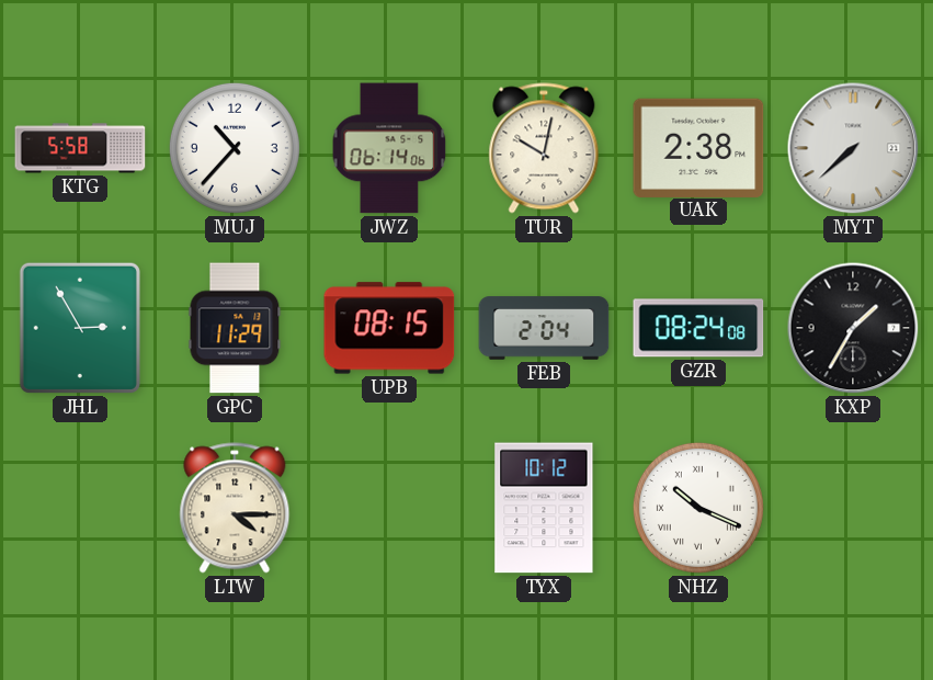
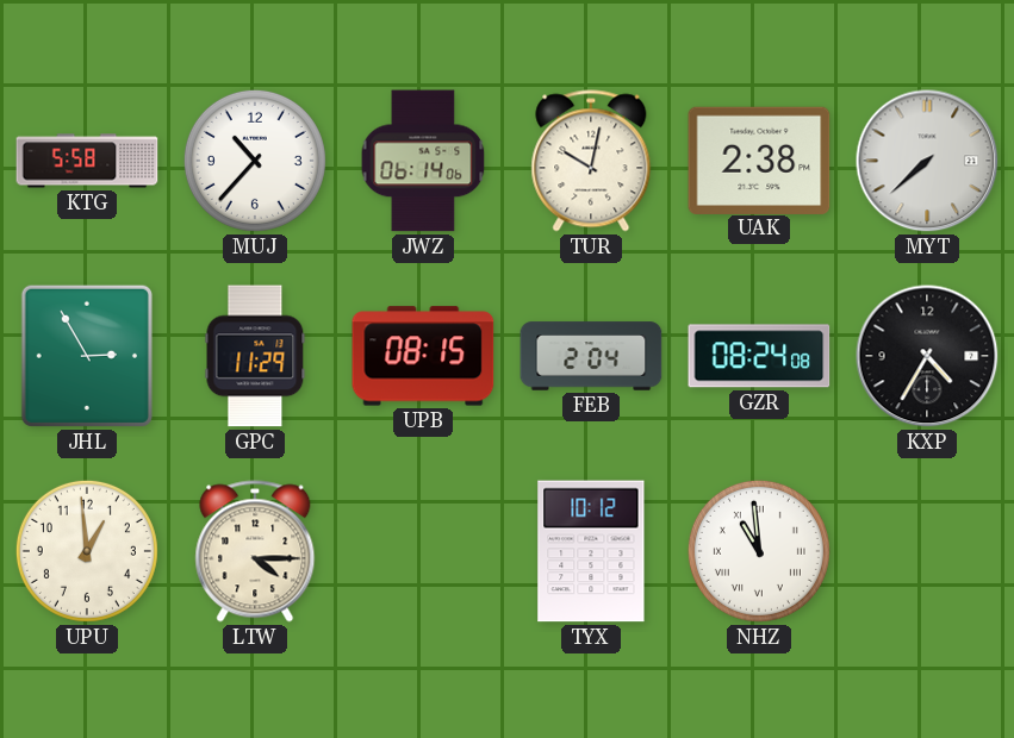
KXP: 1:35 -> 4:35
UPU: none -> 12:59
NHZ: 10:19 -> 10:59
